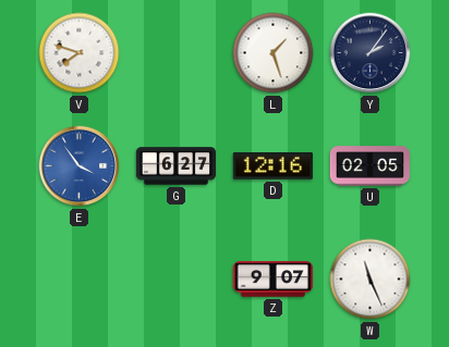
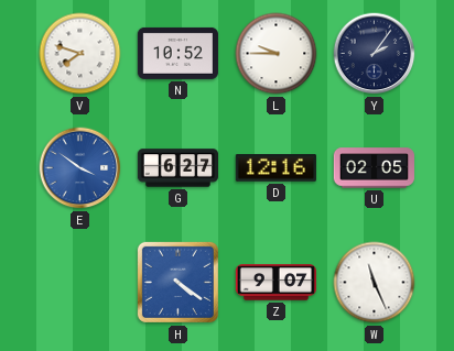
N: none -> 10:52
L: 1:27 -> 9:45
E: 3:54 -> 3:51
H: none -> 4:21
